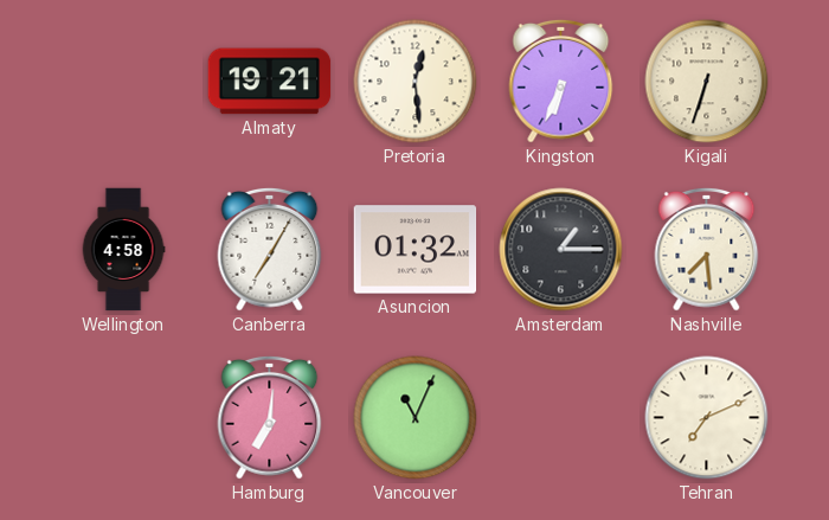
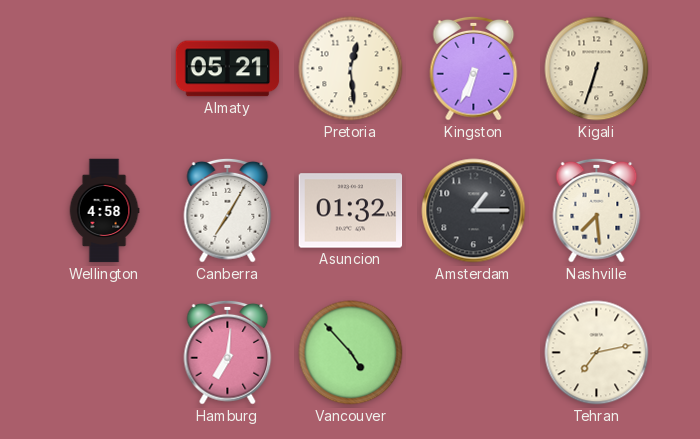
Almaty: 19:21 -> 05:21
Vancouver: 11:04 -> 4:53
Tehran: 7:11 -> 7:13
